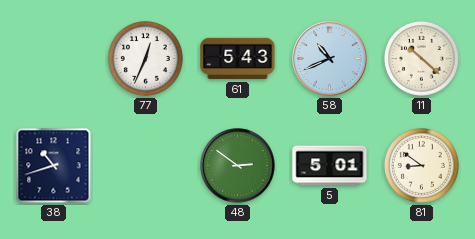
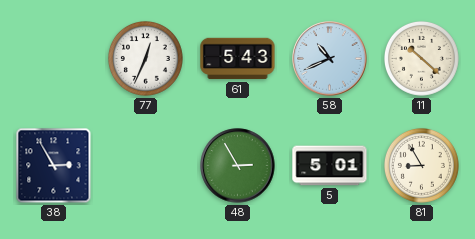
38: 10:42 -> 2:55
48: 2:51 -> 2:55
81: 8:51 -> 8:55
